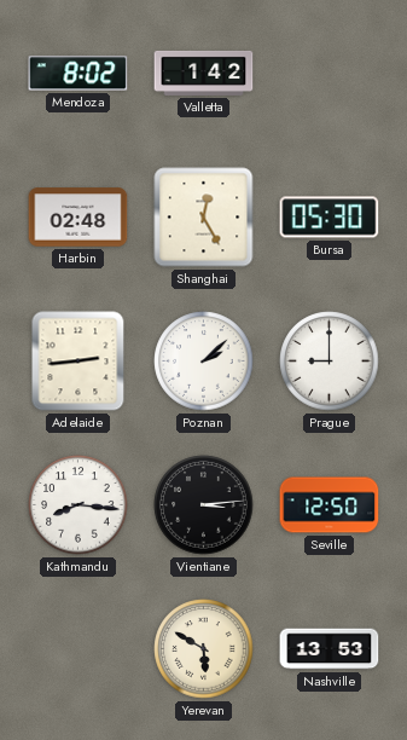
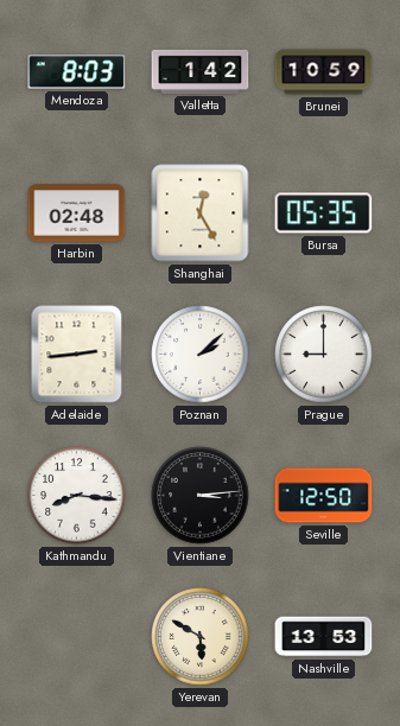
Mendoza: 8:02 -> 8:03
Brunei: none -> 10:59
Bursa: 05:30 -> 05:35
